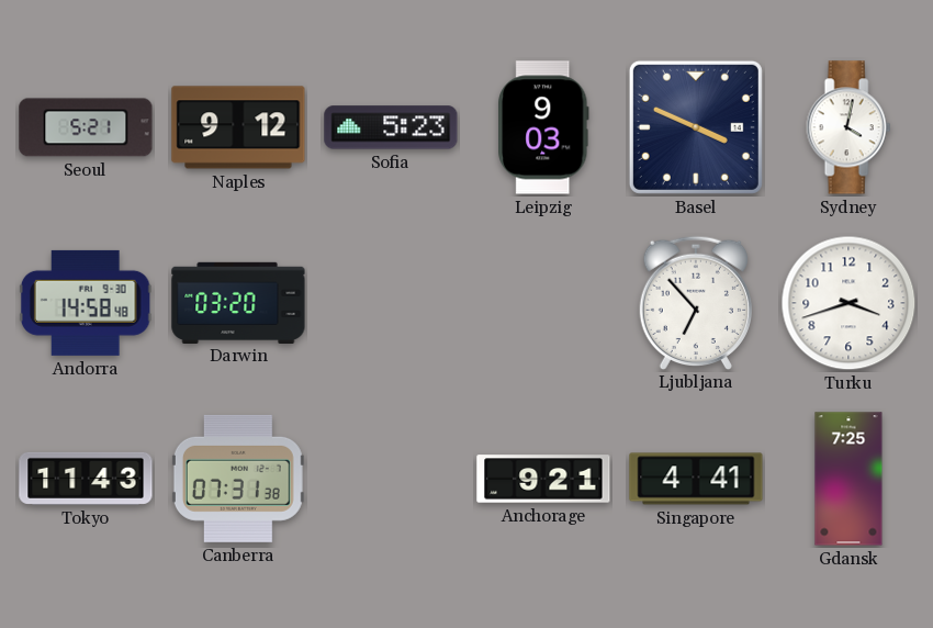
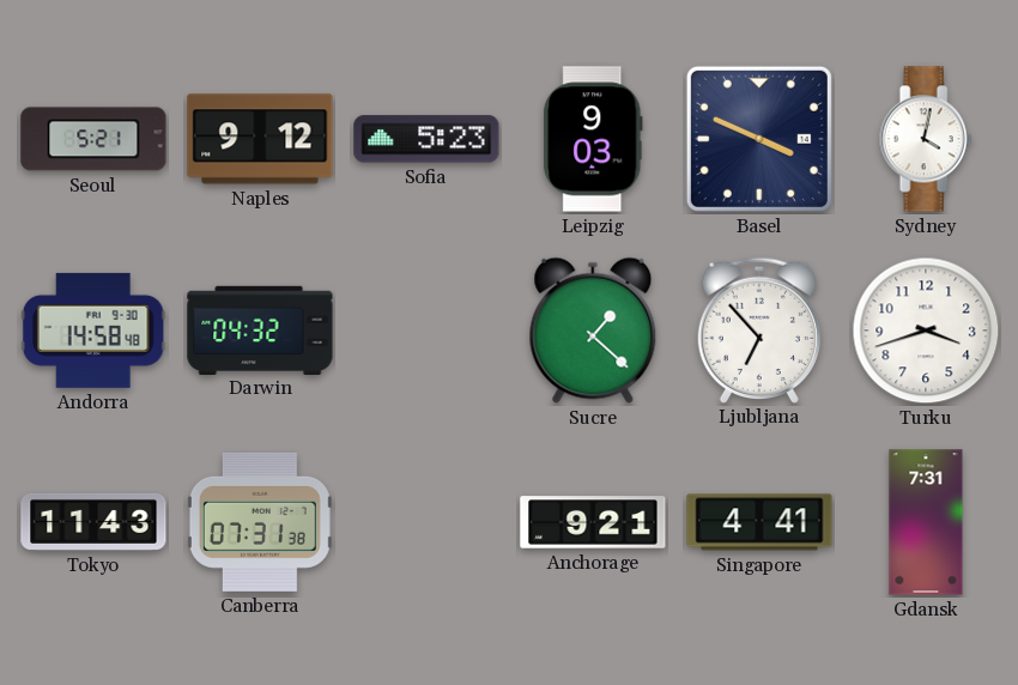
Darwin: 03:20 -> 04:32
Sucre: none -> 1:22
Gdansk: 7:25 -> 7:31
